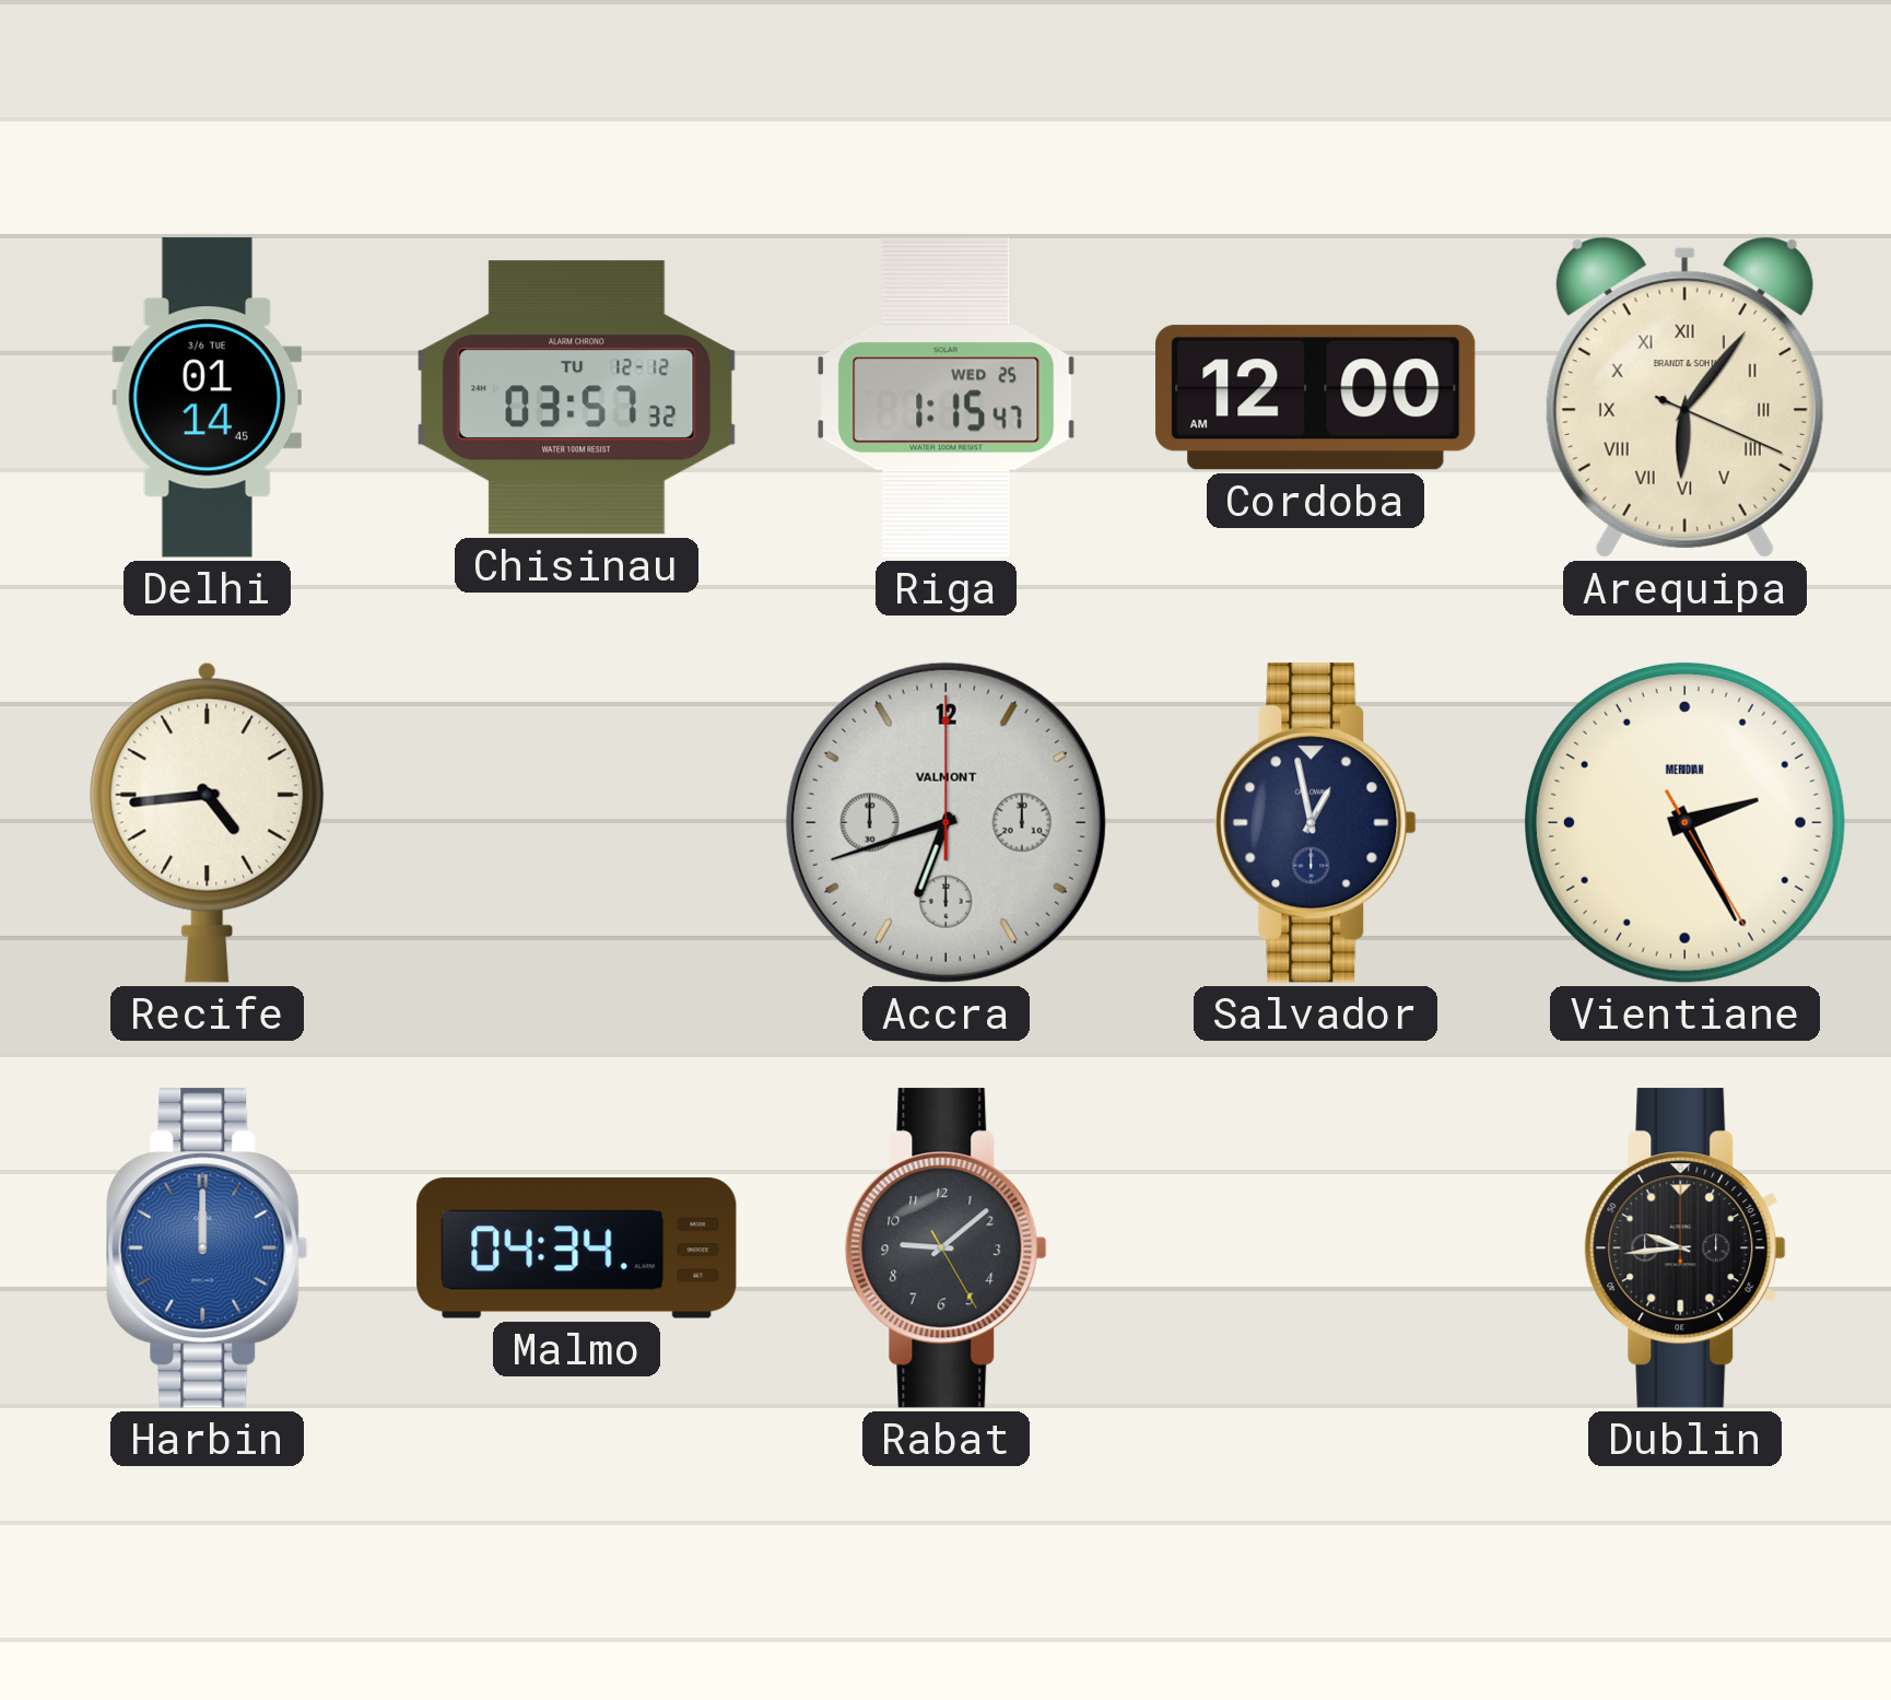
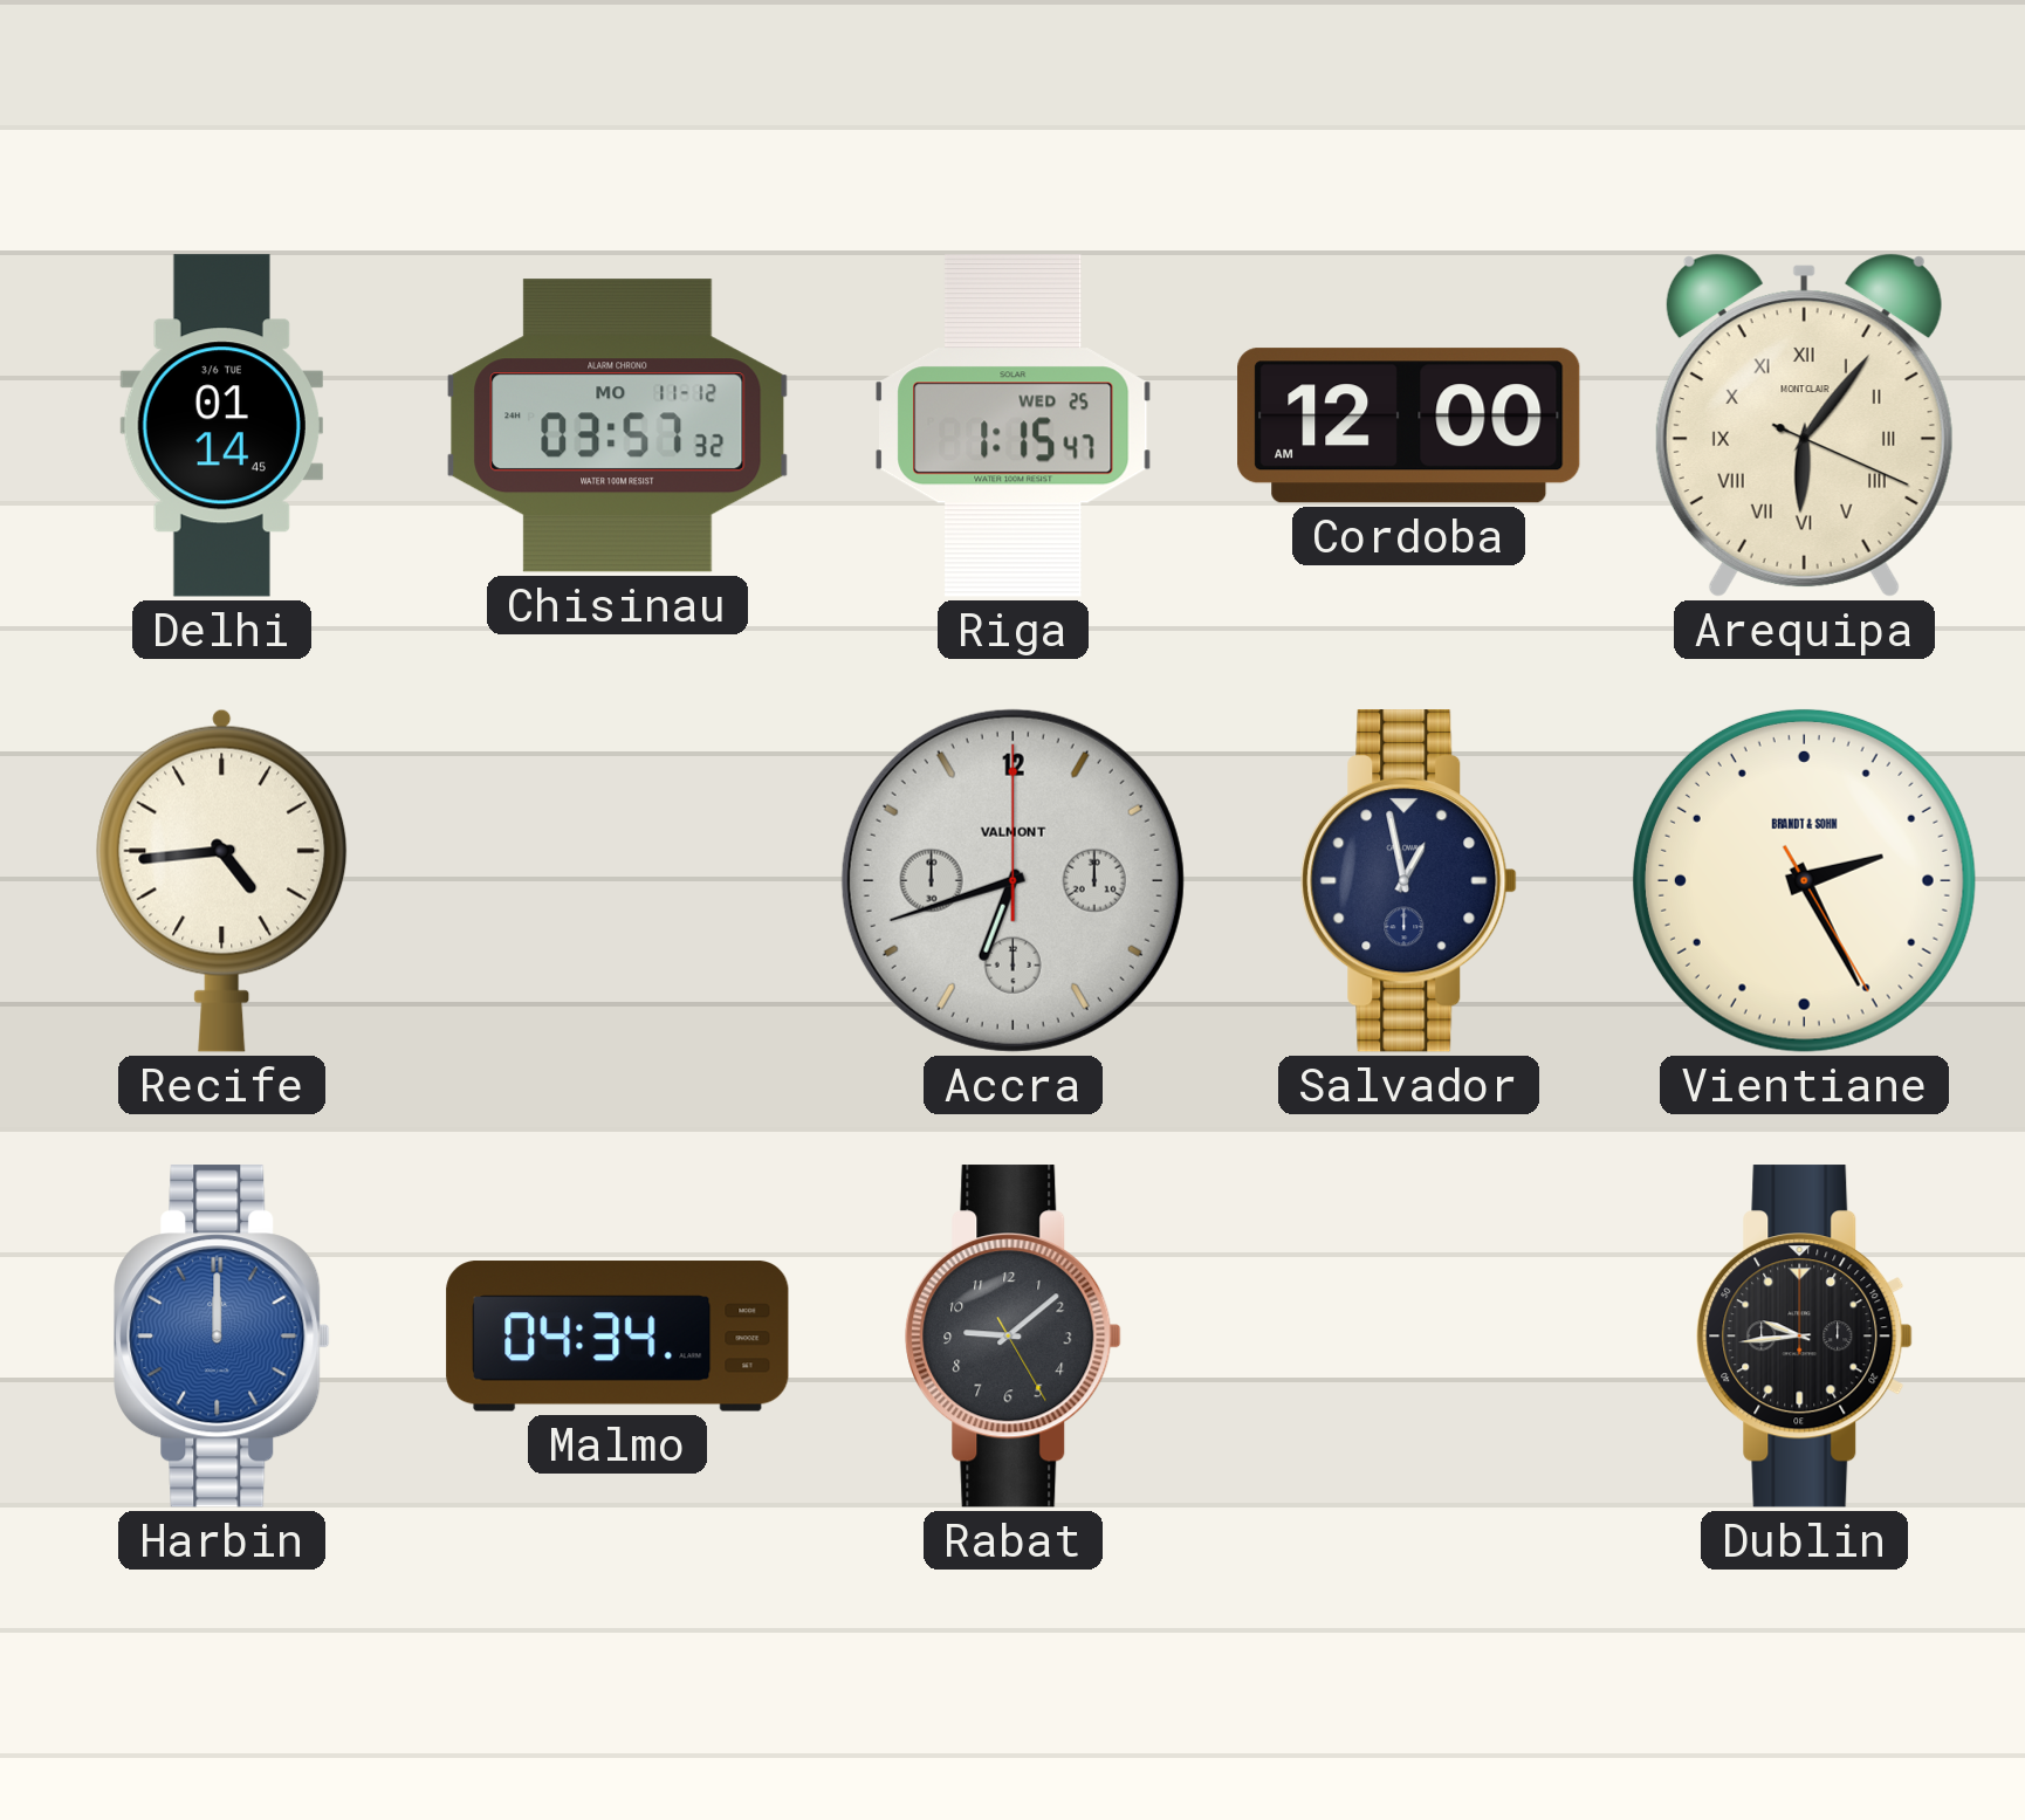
Chisinau date: TU 12-12 -> MO 11-12
Arequipa brand: BRANDT & SOHN -> MONTCLAIR
Vientiane brand: MERIDIAN -> BRANDT & SOHN
